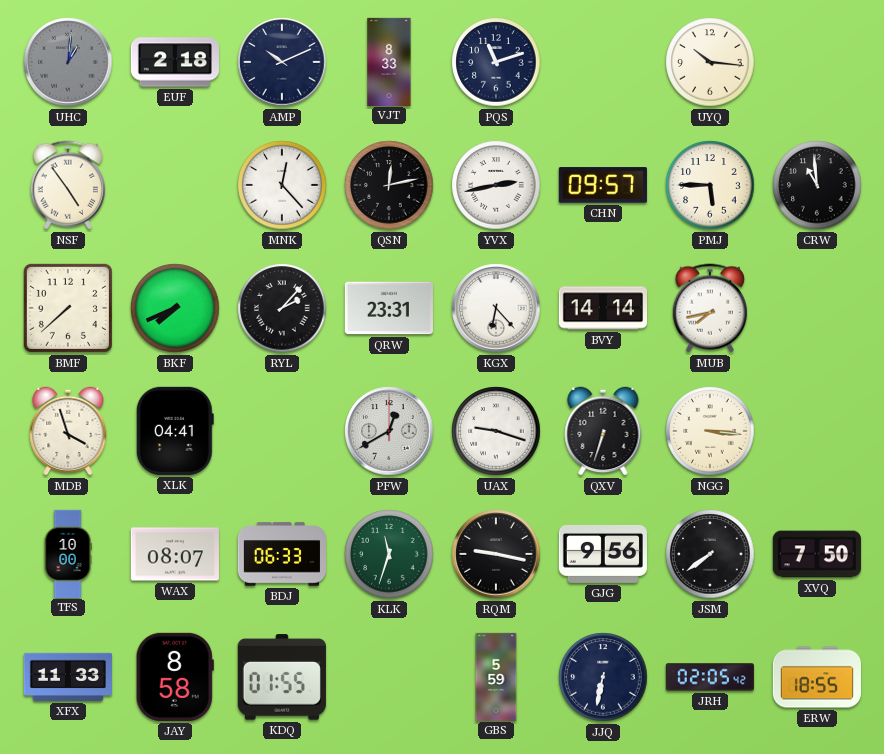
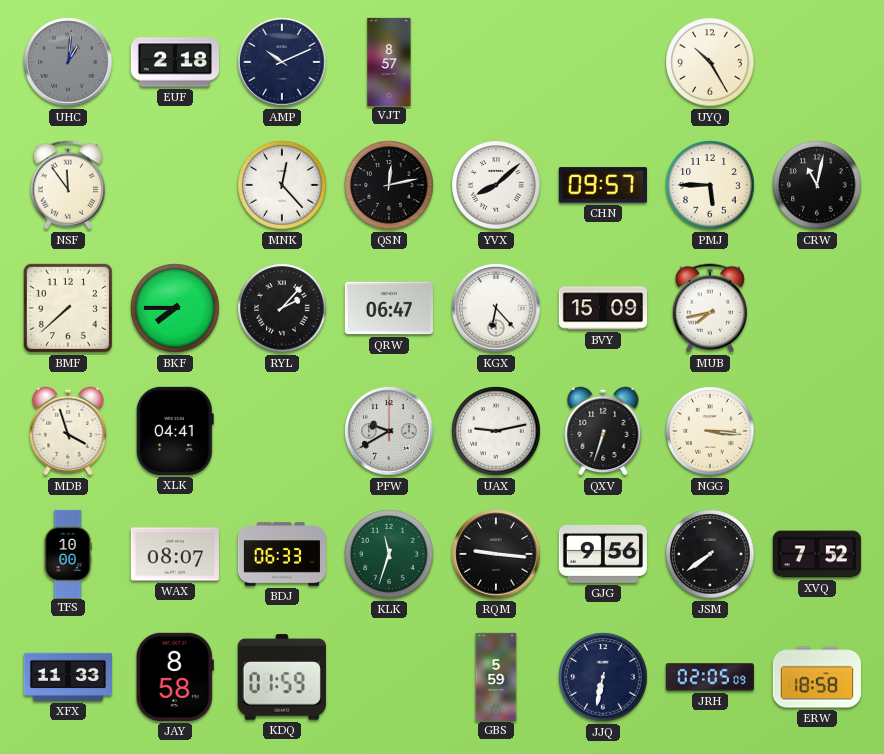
VJT: 8:33 -> 8:57
PQS: 11:12 -> none
UYQ: 10:16 -> 10:25
NSF: 4:54 -> 11:54
YVX: 2:43 -> 8:08
CRW: 10:59 -> 11:02
BKF: 7:41 -> 7:45
QRW: 23:31 -> 06:47
BVY: 14:14 -> 15:09
PFW: 12:40 -> 9:40
UAX: 9:18 -> 9:13
RQM: 9:17 -> 9:16
XVQ: 7:50 -> 7:52
KDQ: 01:55 -> 01:59
JRH: 02:05:42 -> 02:05:09
ERW: 18:55 -> 18:58
